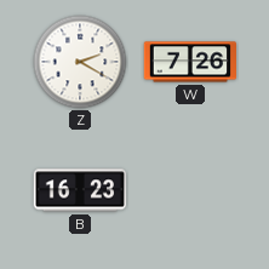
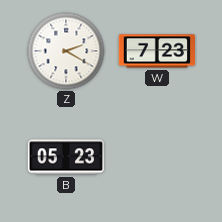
W: 7:26 -> 7:23
B: 16:23 -> 05:23
